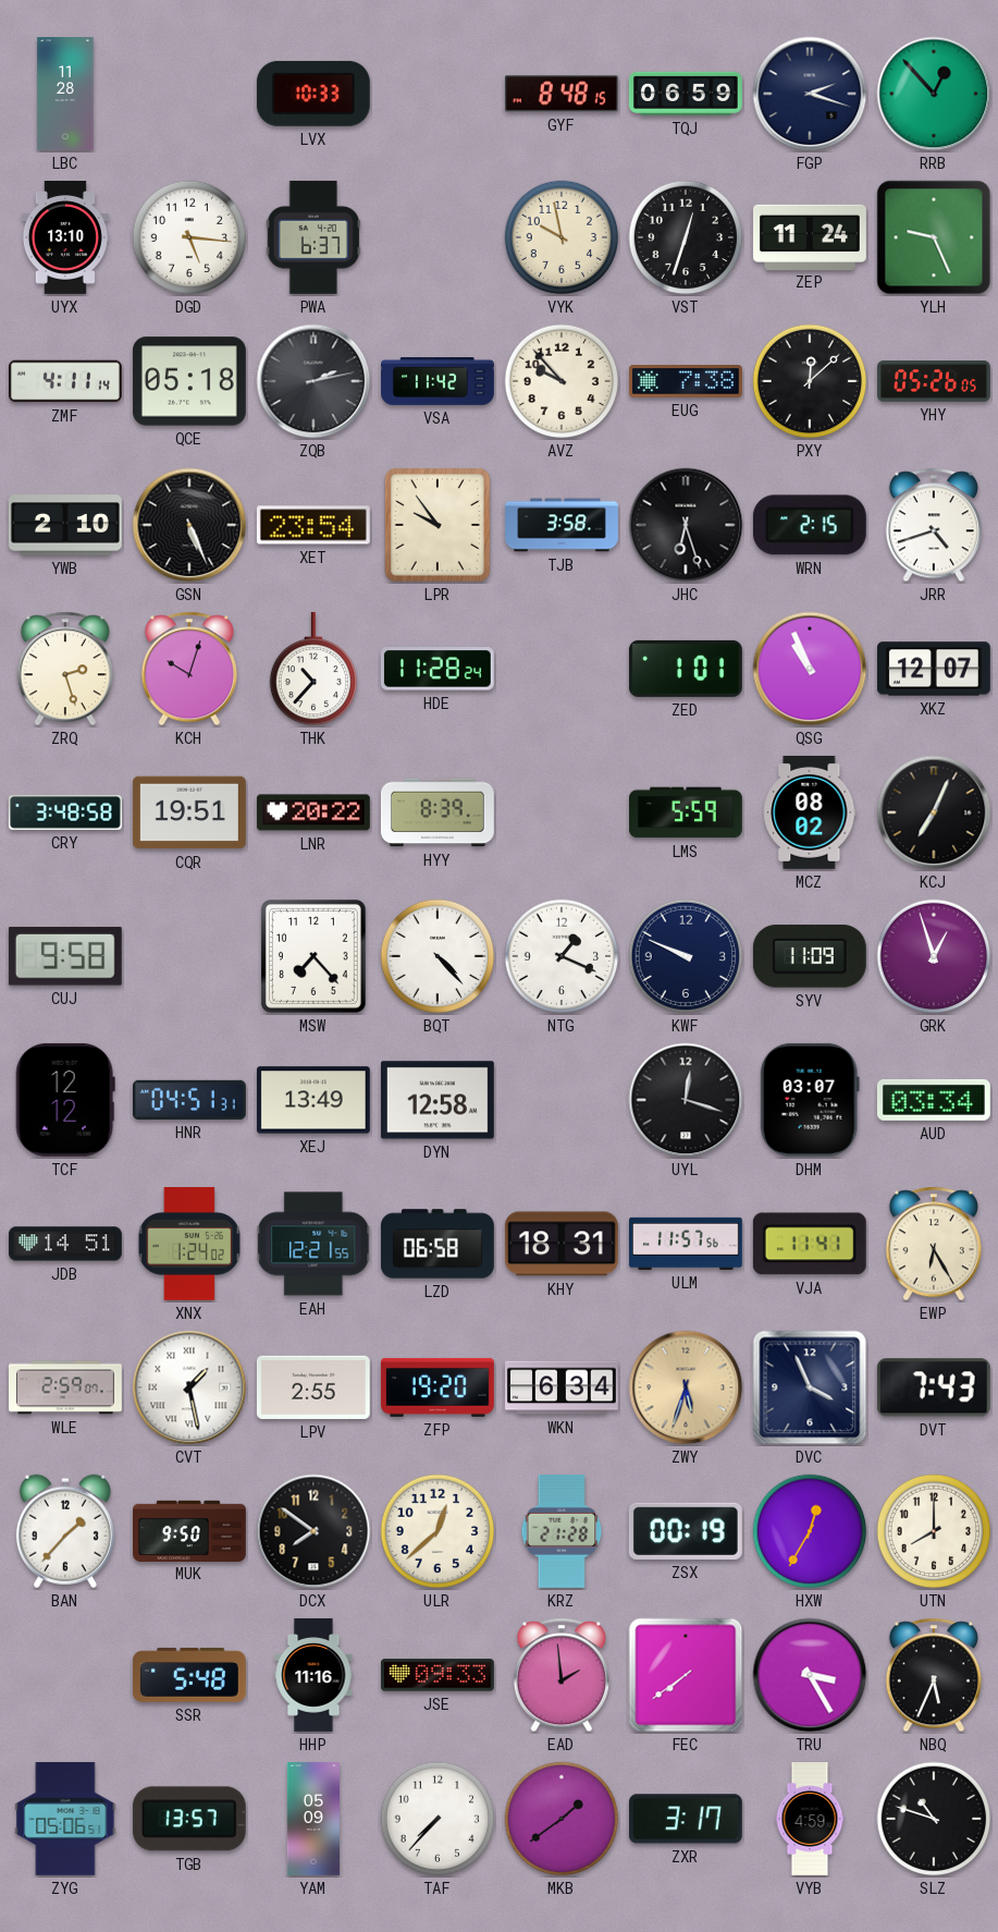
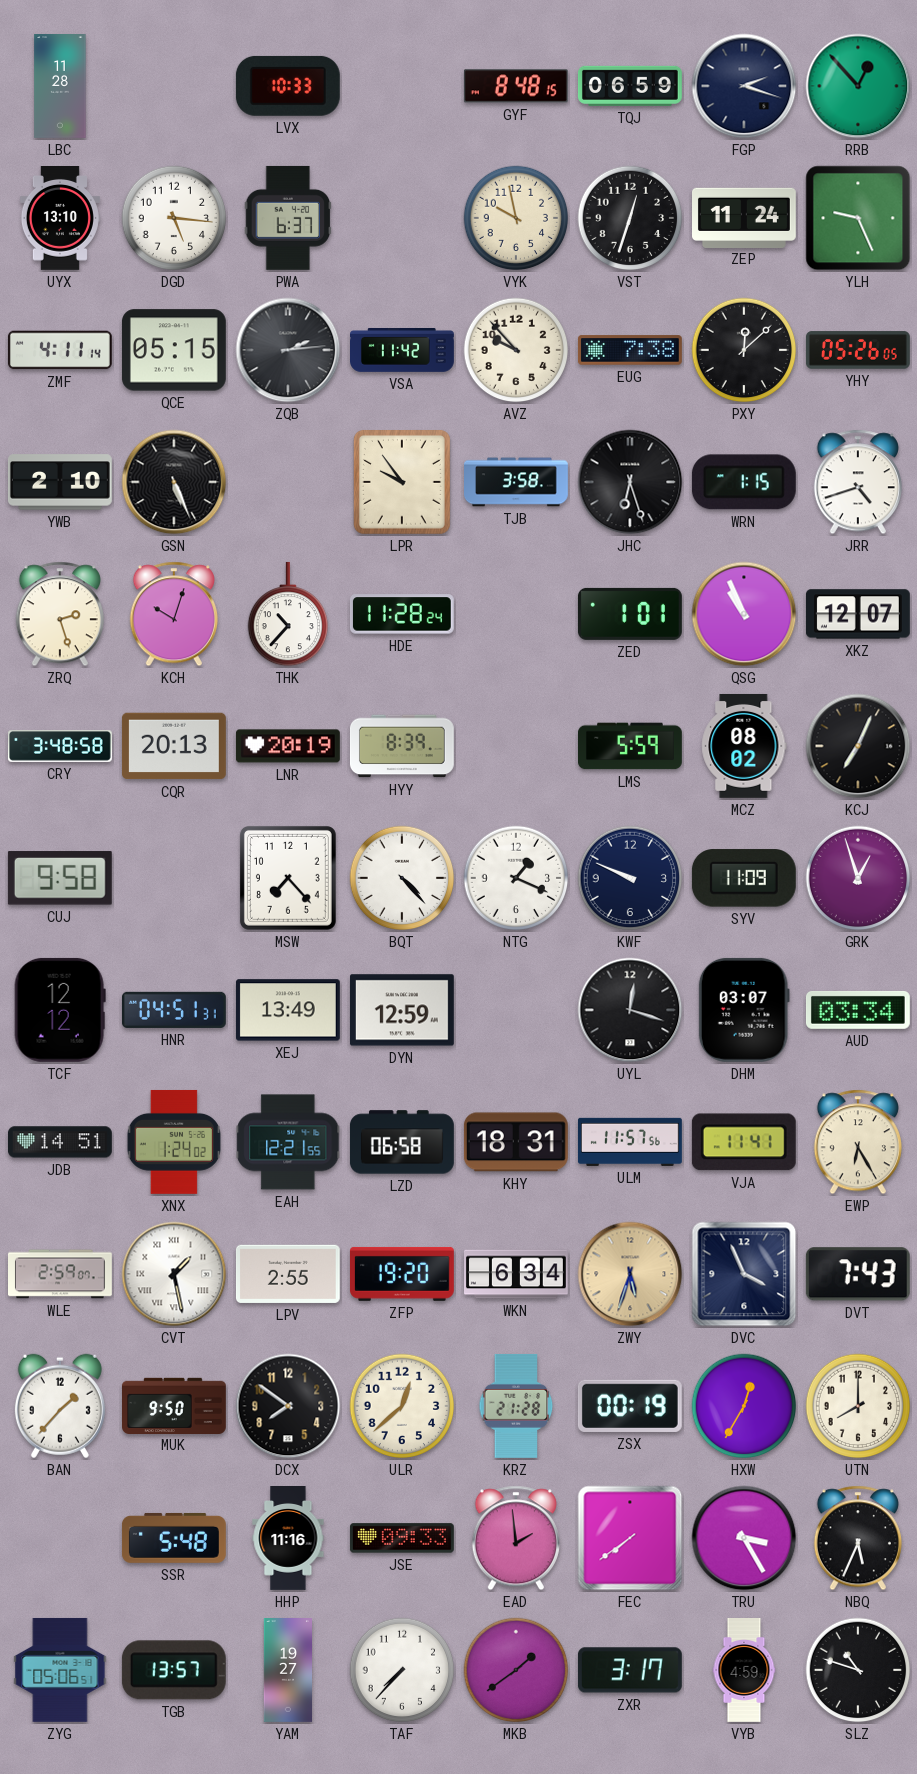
QCE: 05:18 -> 05:15
ZQB: 2:13 -> 2:14
XET: 23:54 -> none
WRN: 2:15 -> 1:15
CQR: 19:51 -> 20:13
LNR: 20:22 -> 20:19
DYN: 12:58 -> 12:59
YAM: 05:09 -> 19:27
